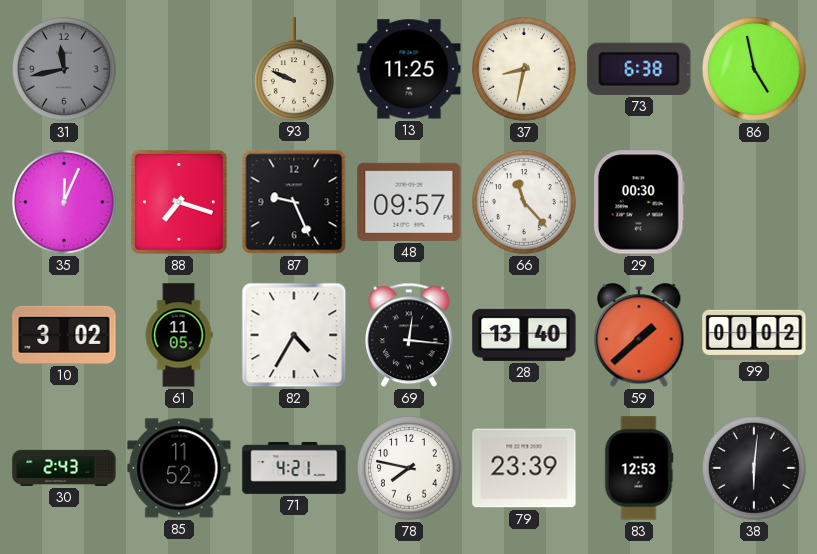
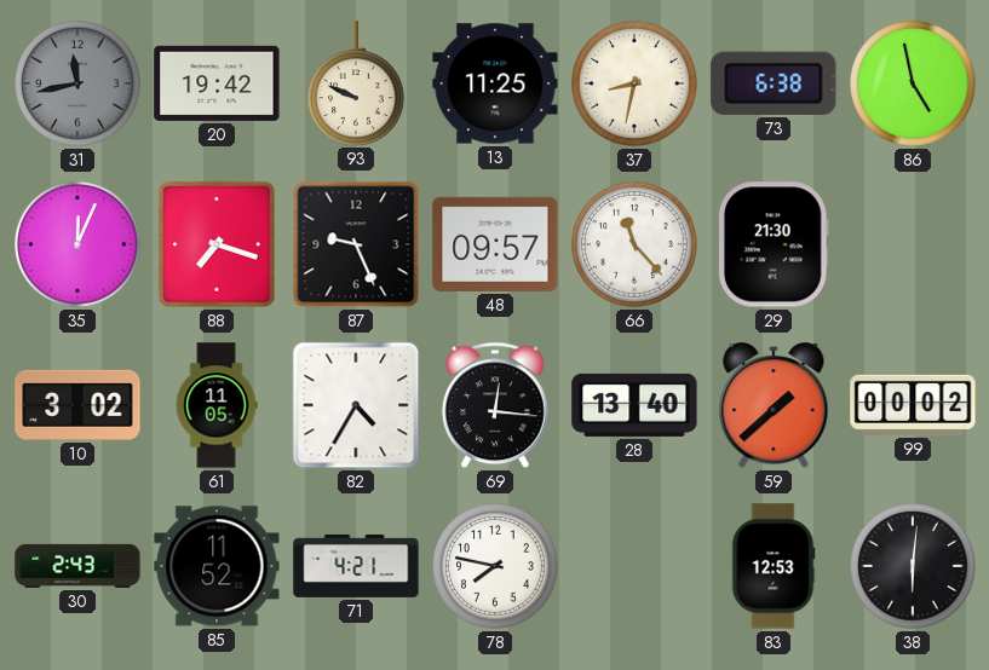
20: none -> 19:42
29: 00:30 -> 21:30
79: 23:39 -> none
